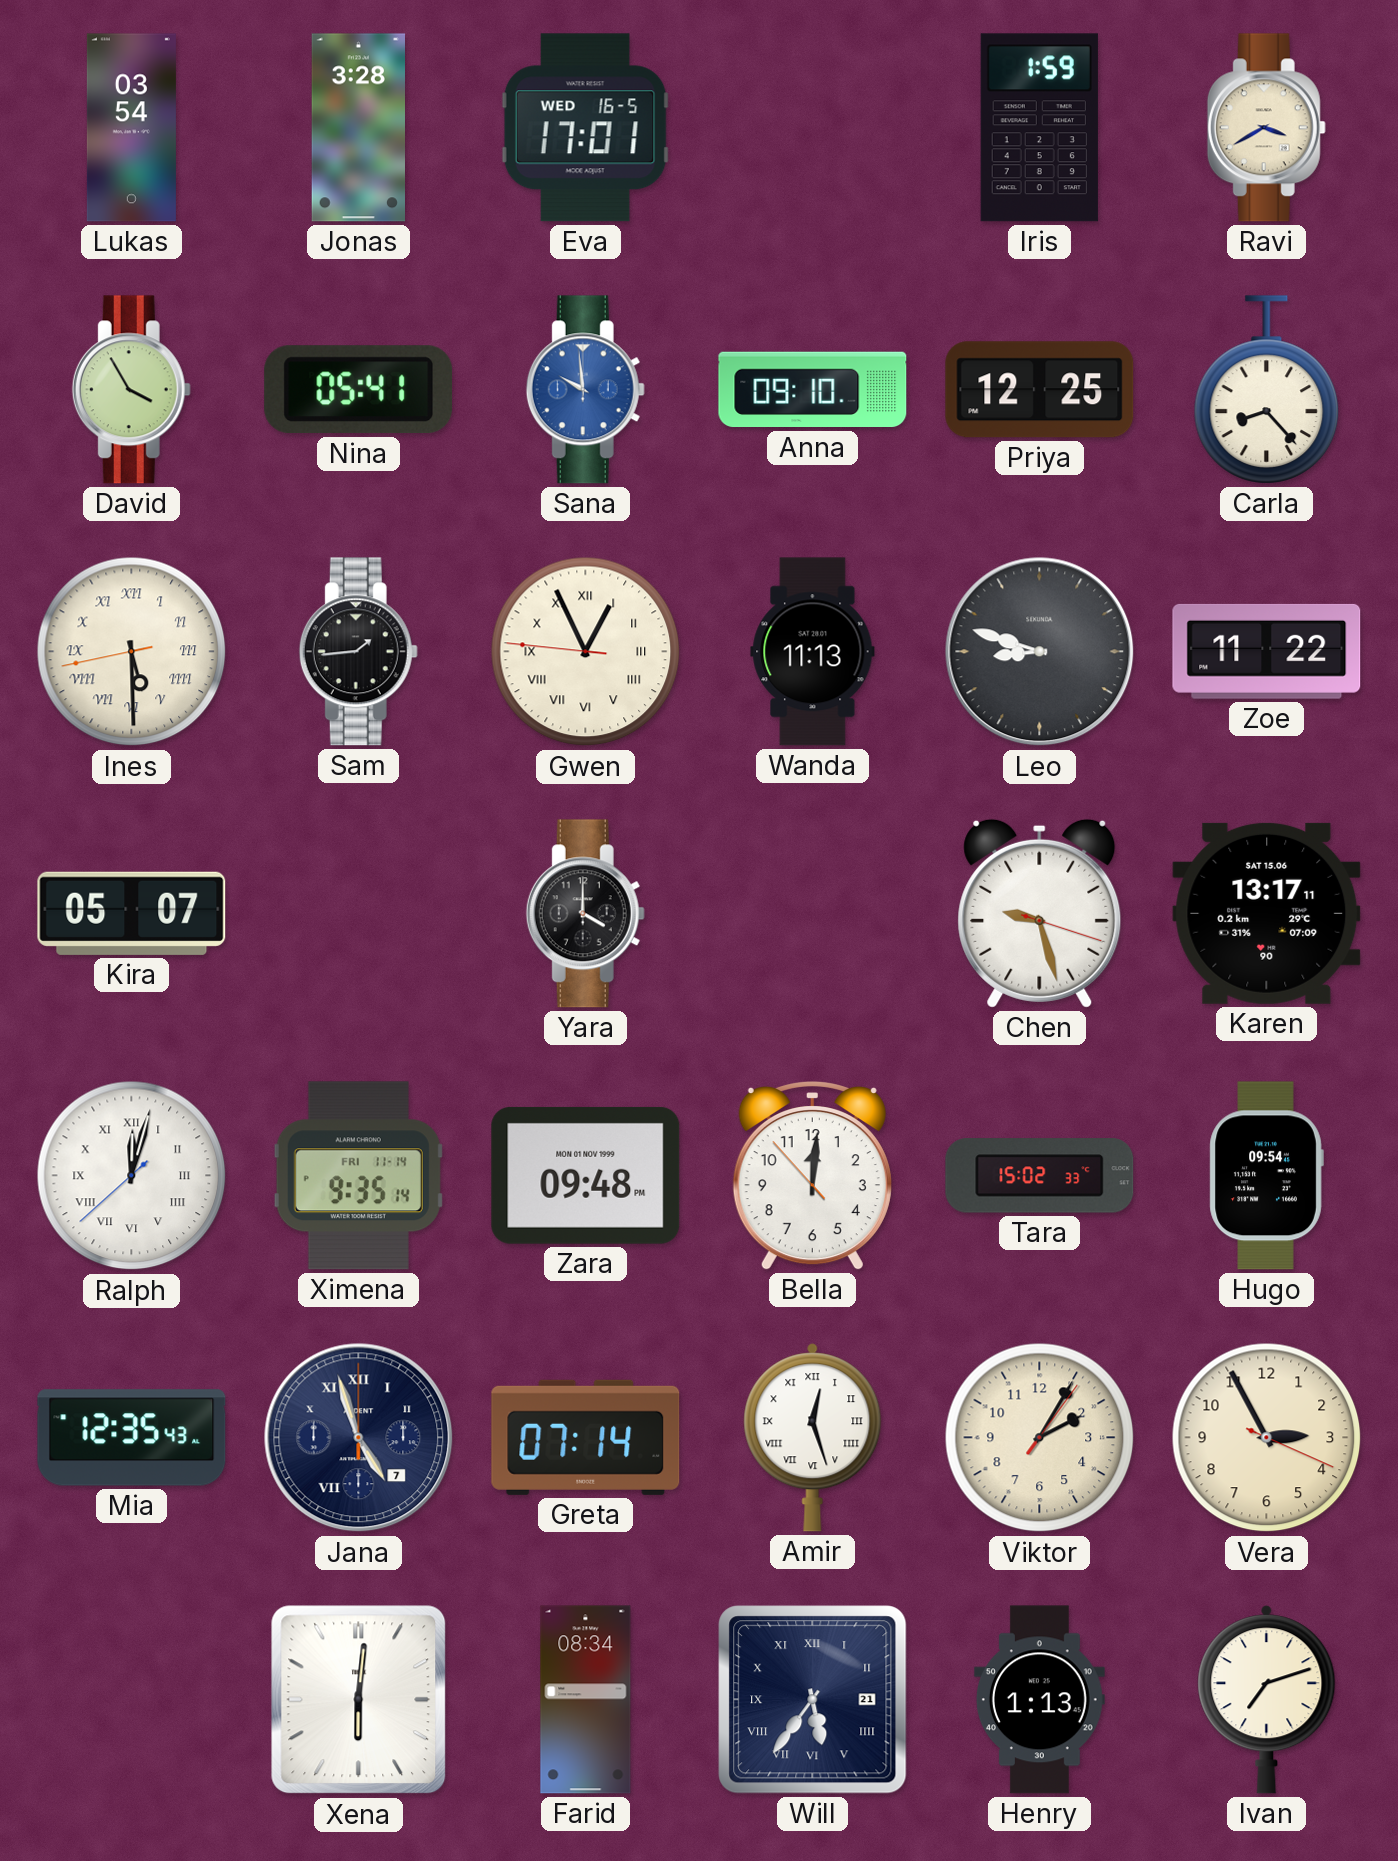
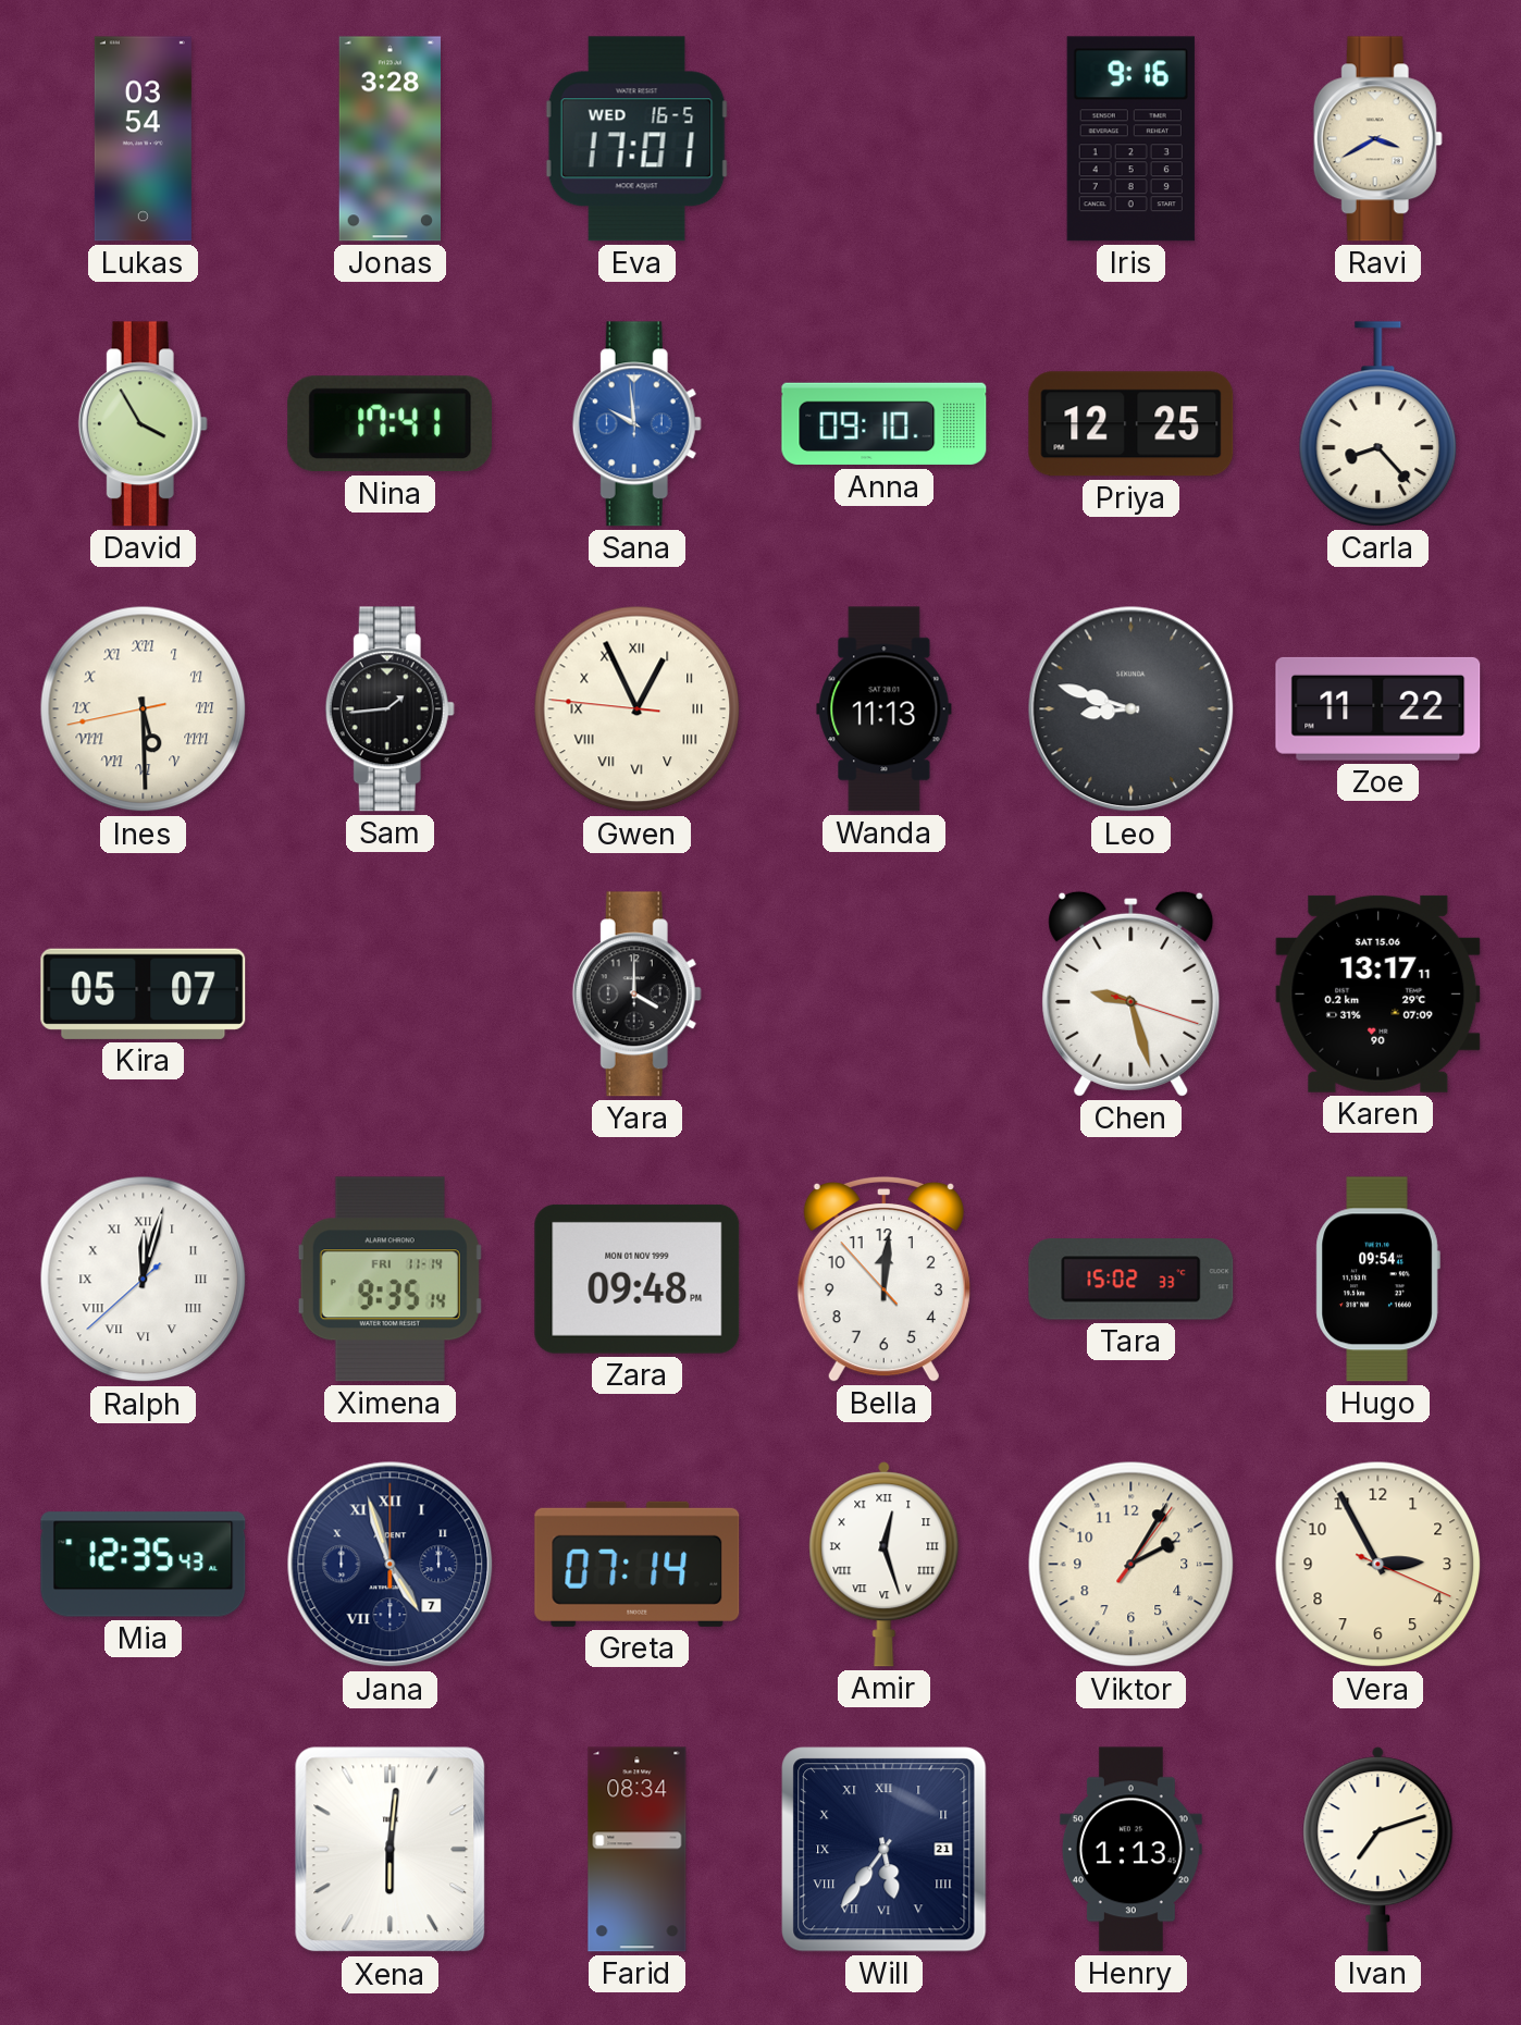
Iris: 1:59 -> 9:16
Nina: 05:41 -> 17:41
